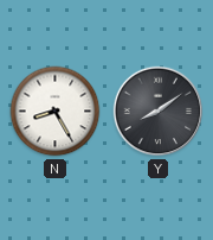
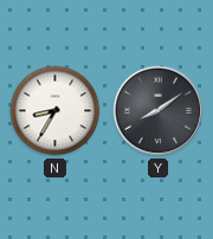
N: 8:25 -> 8:35
